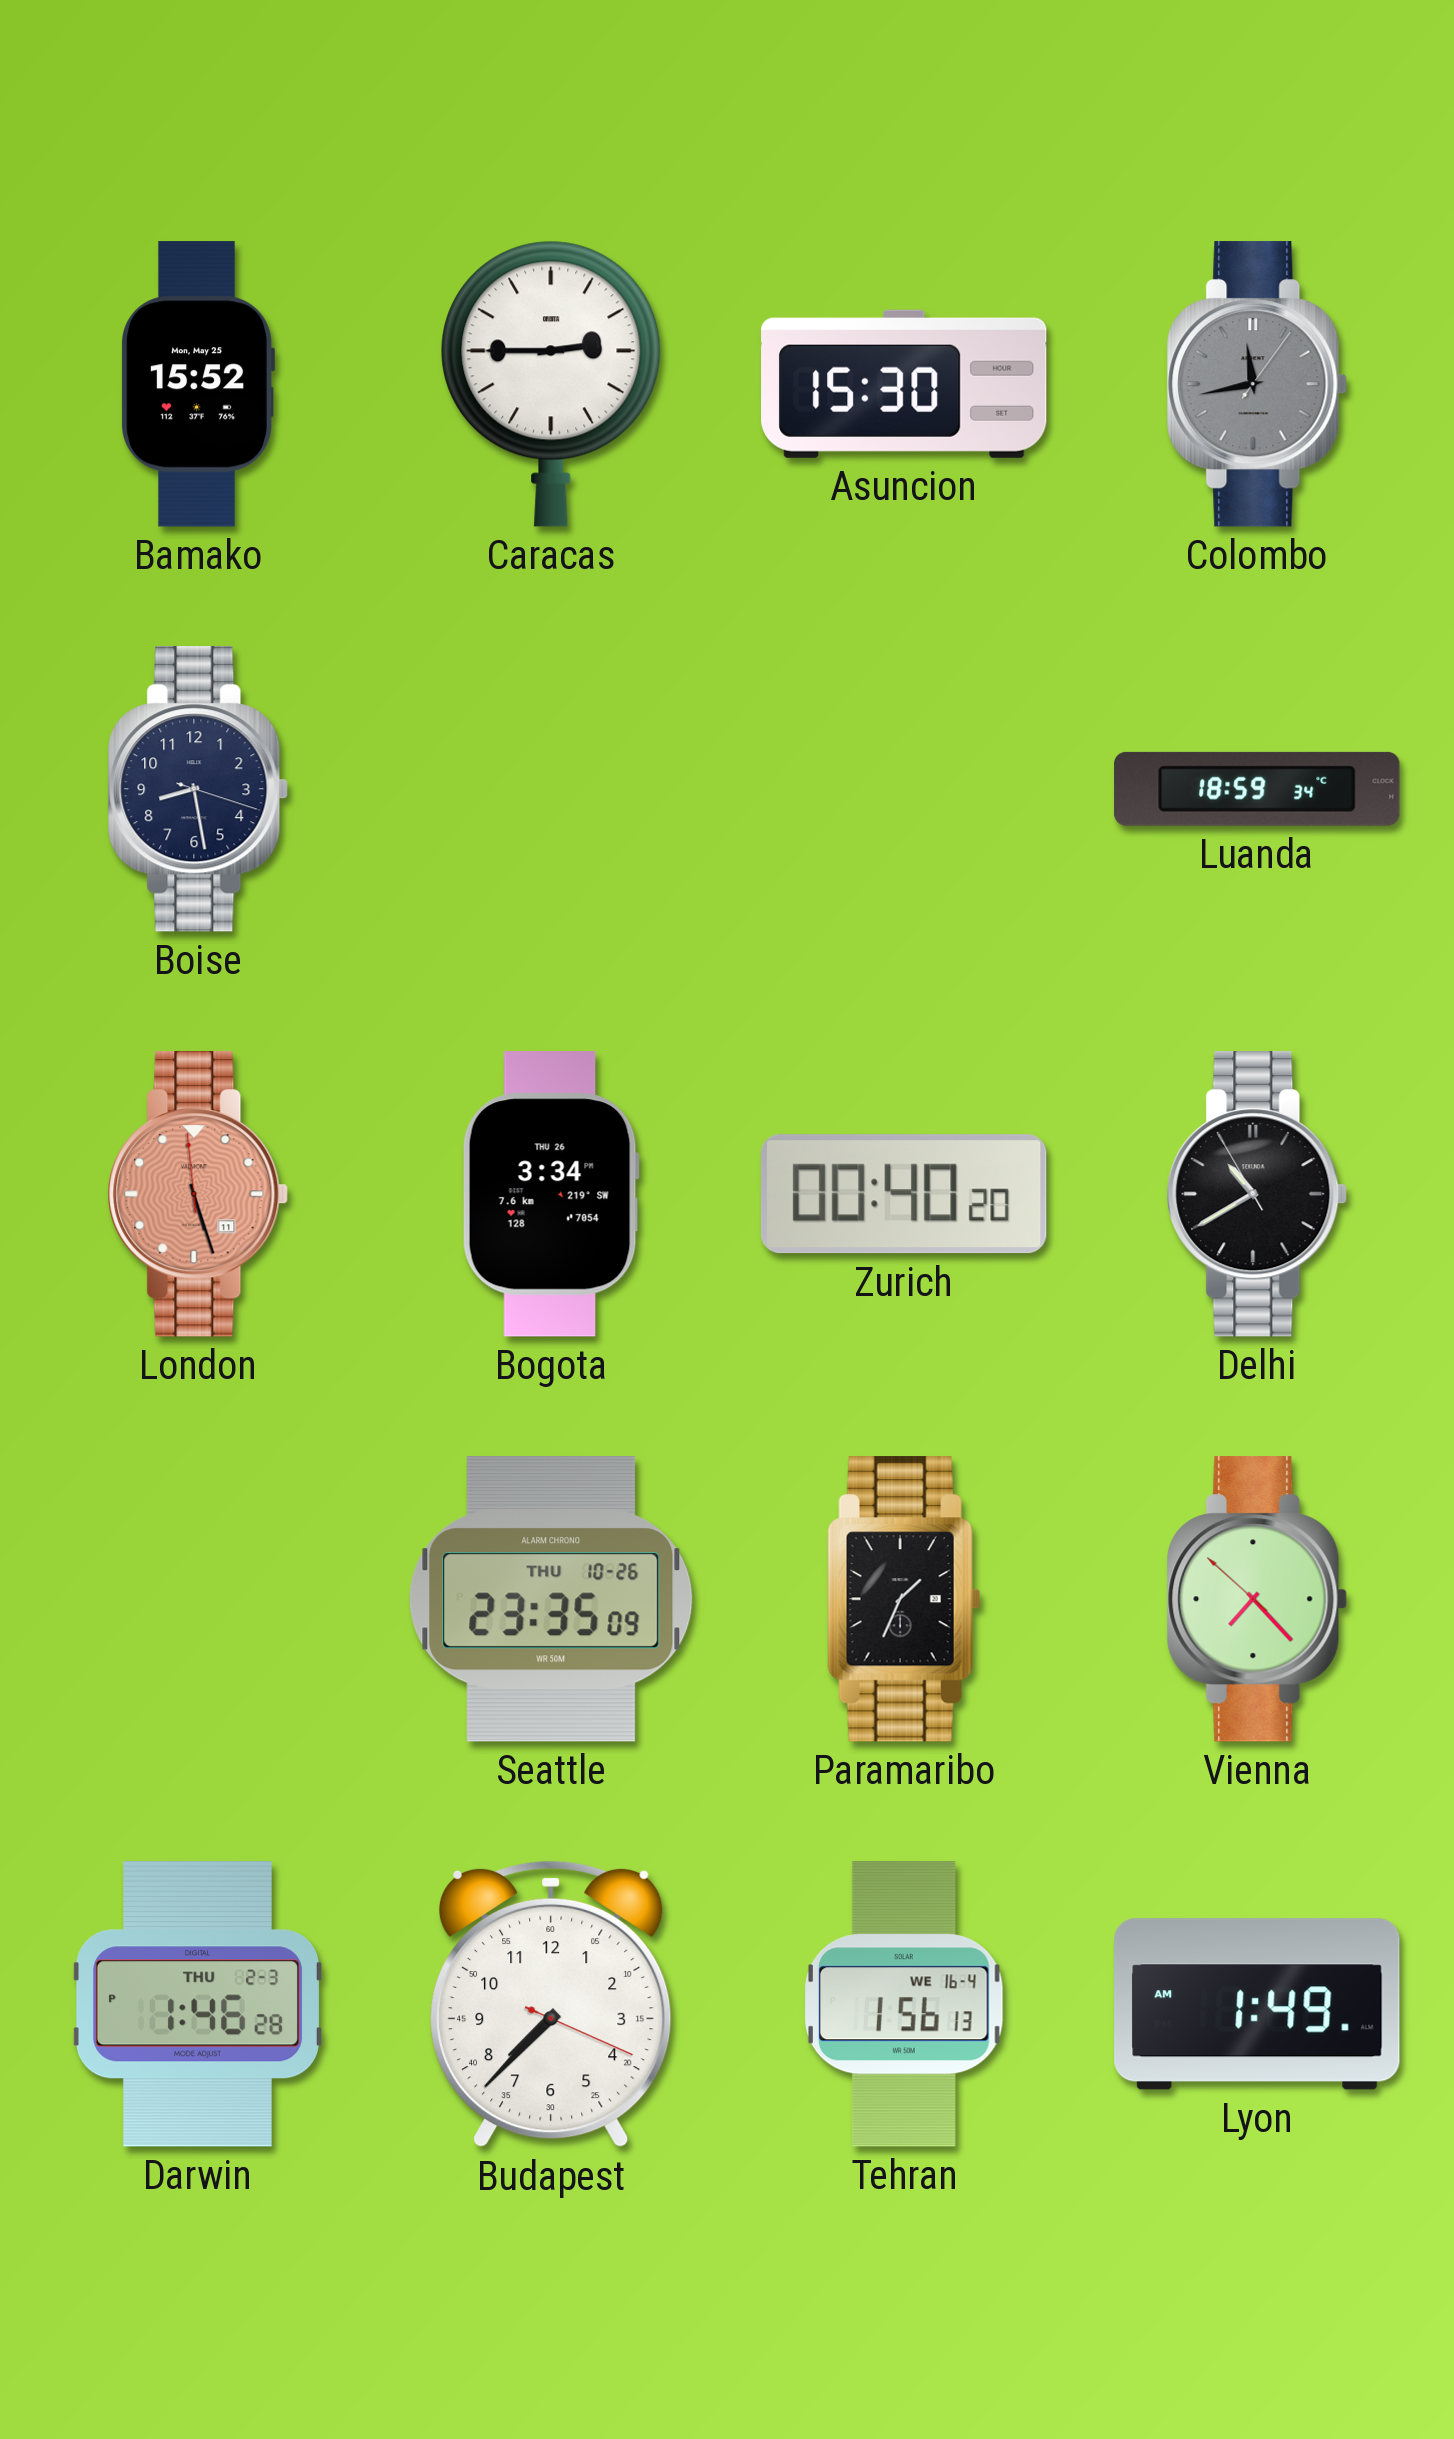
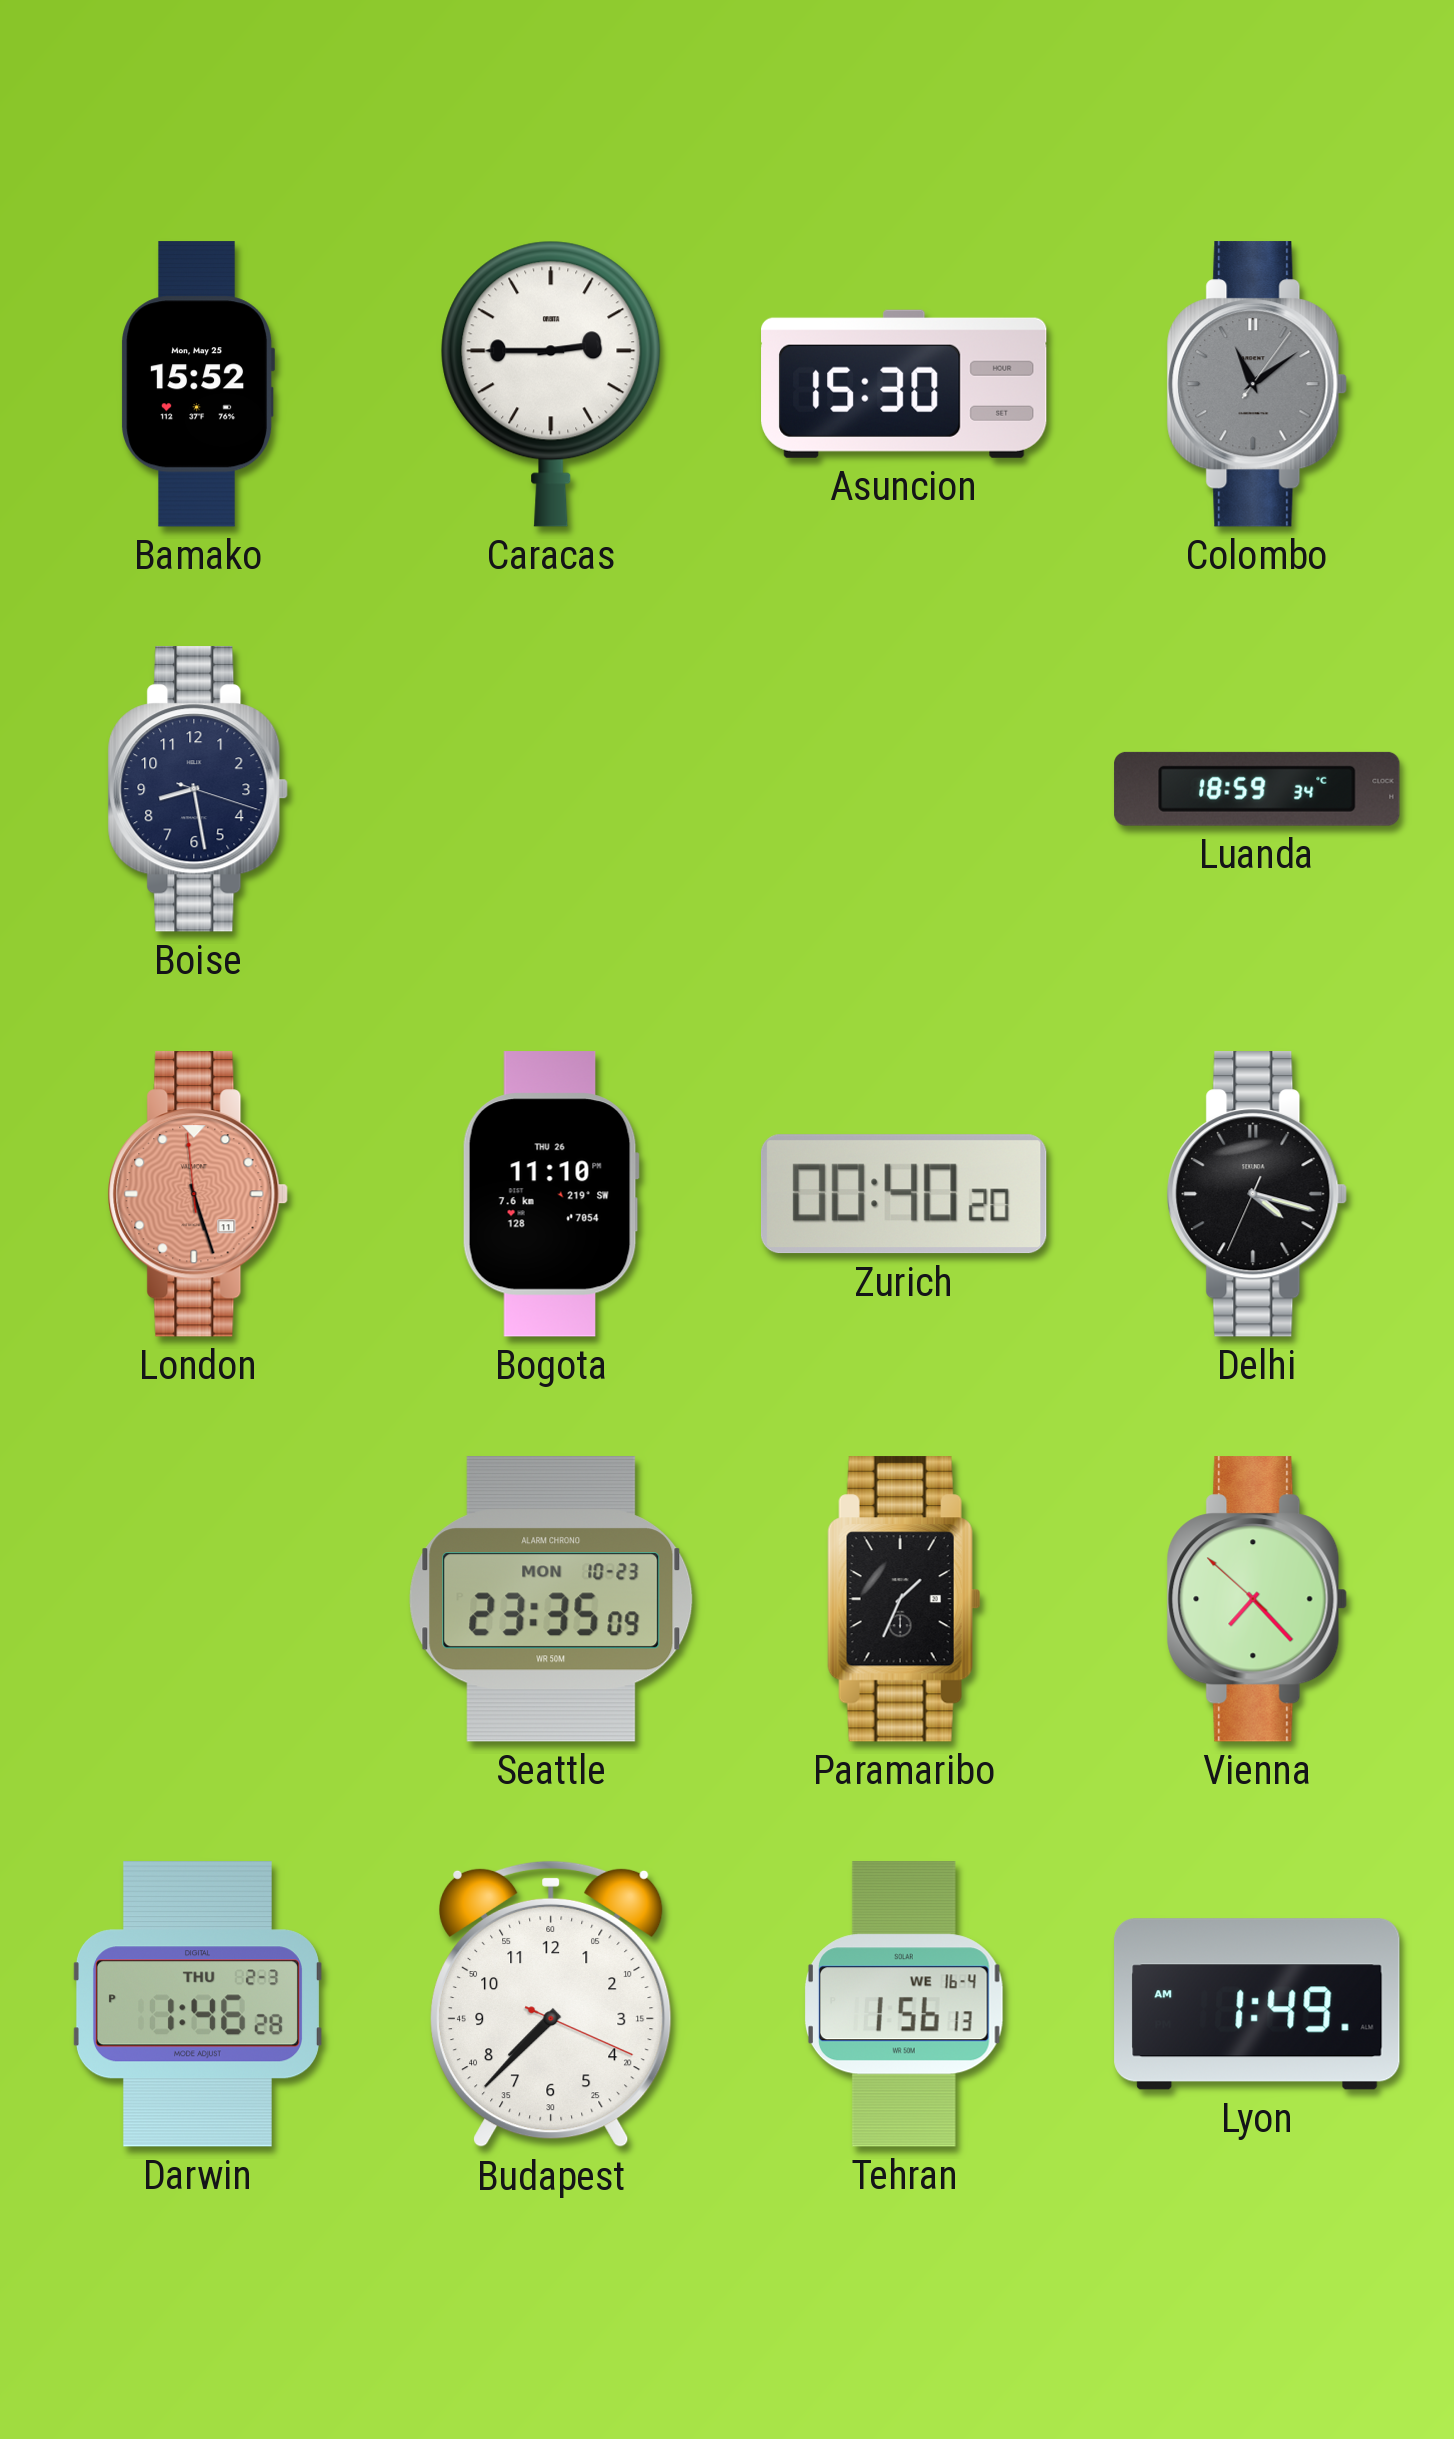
Colombo: 11:43 -> 11:09
Bogota: 3:34 -> 11:10
Delhi: 10:39 -> 4:17
Seattle date: THU 10-26 -> MON 10-23
